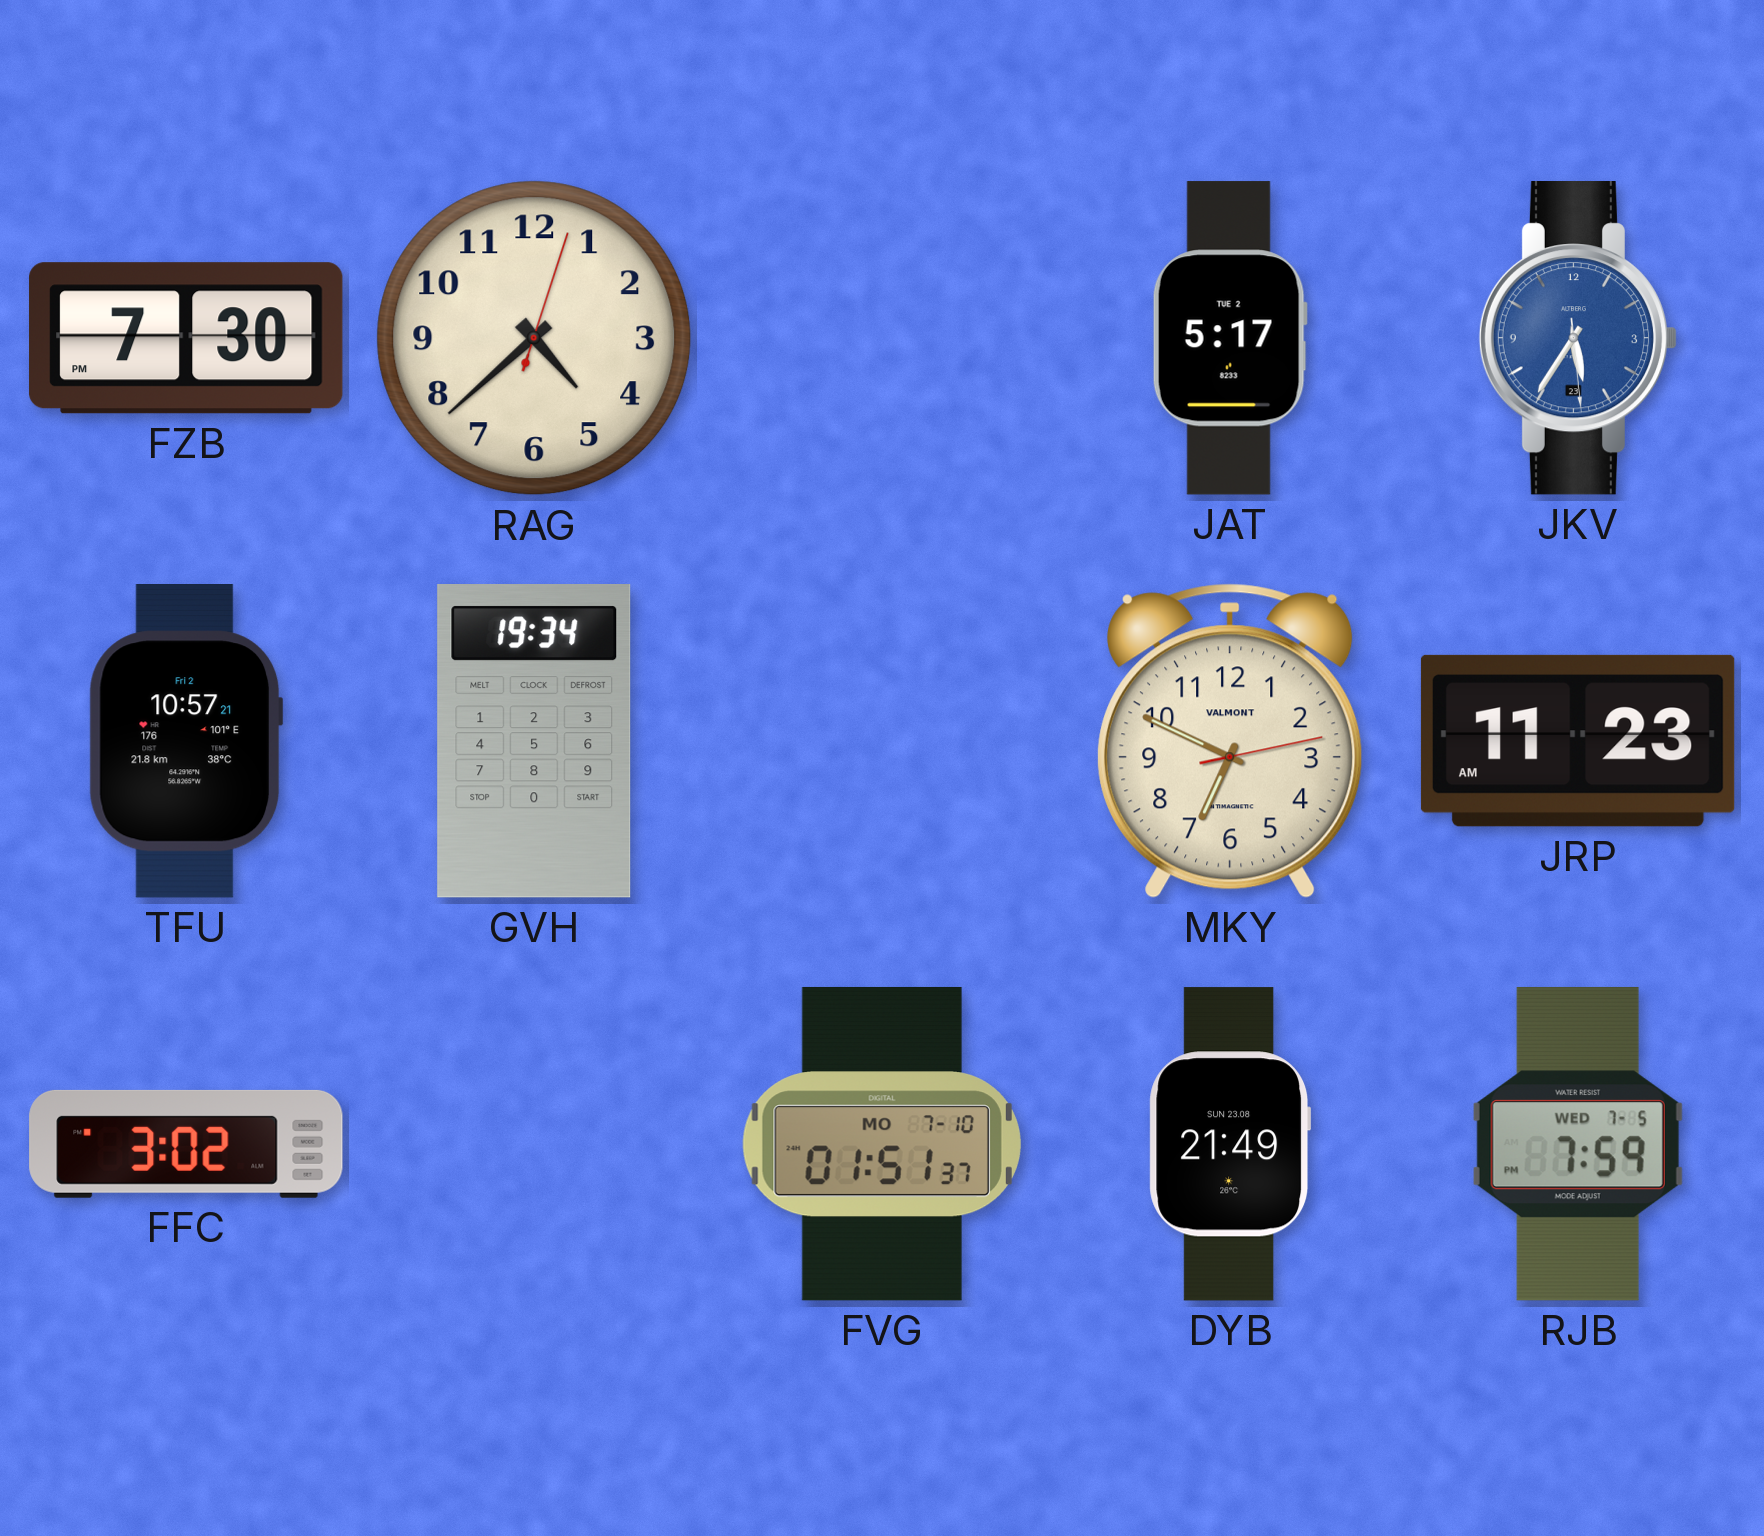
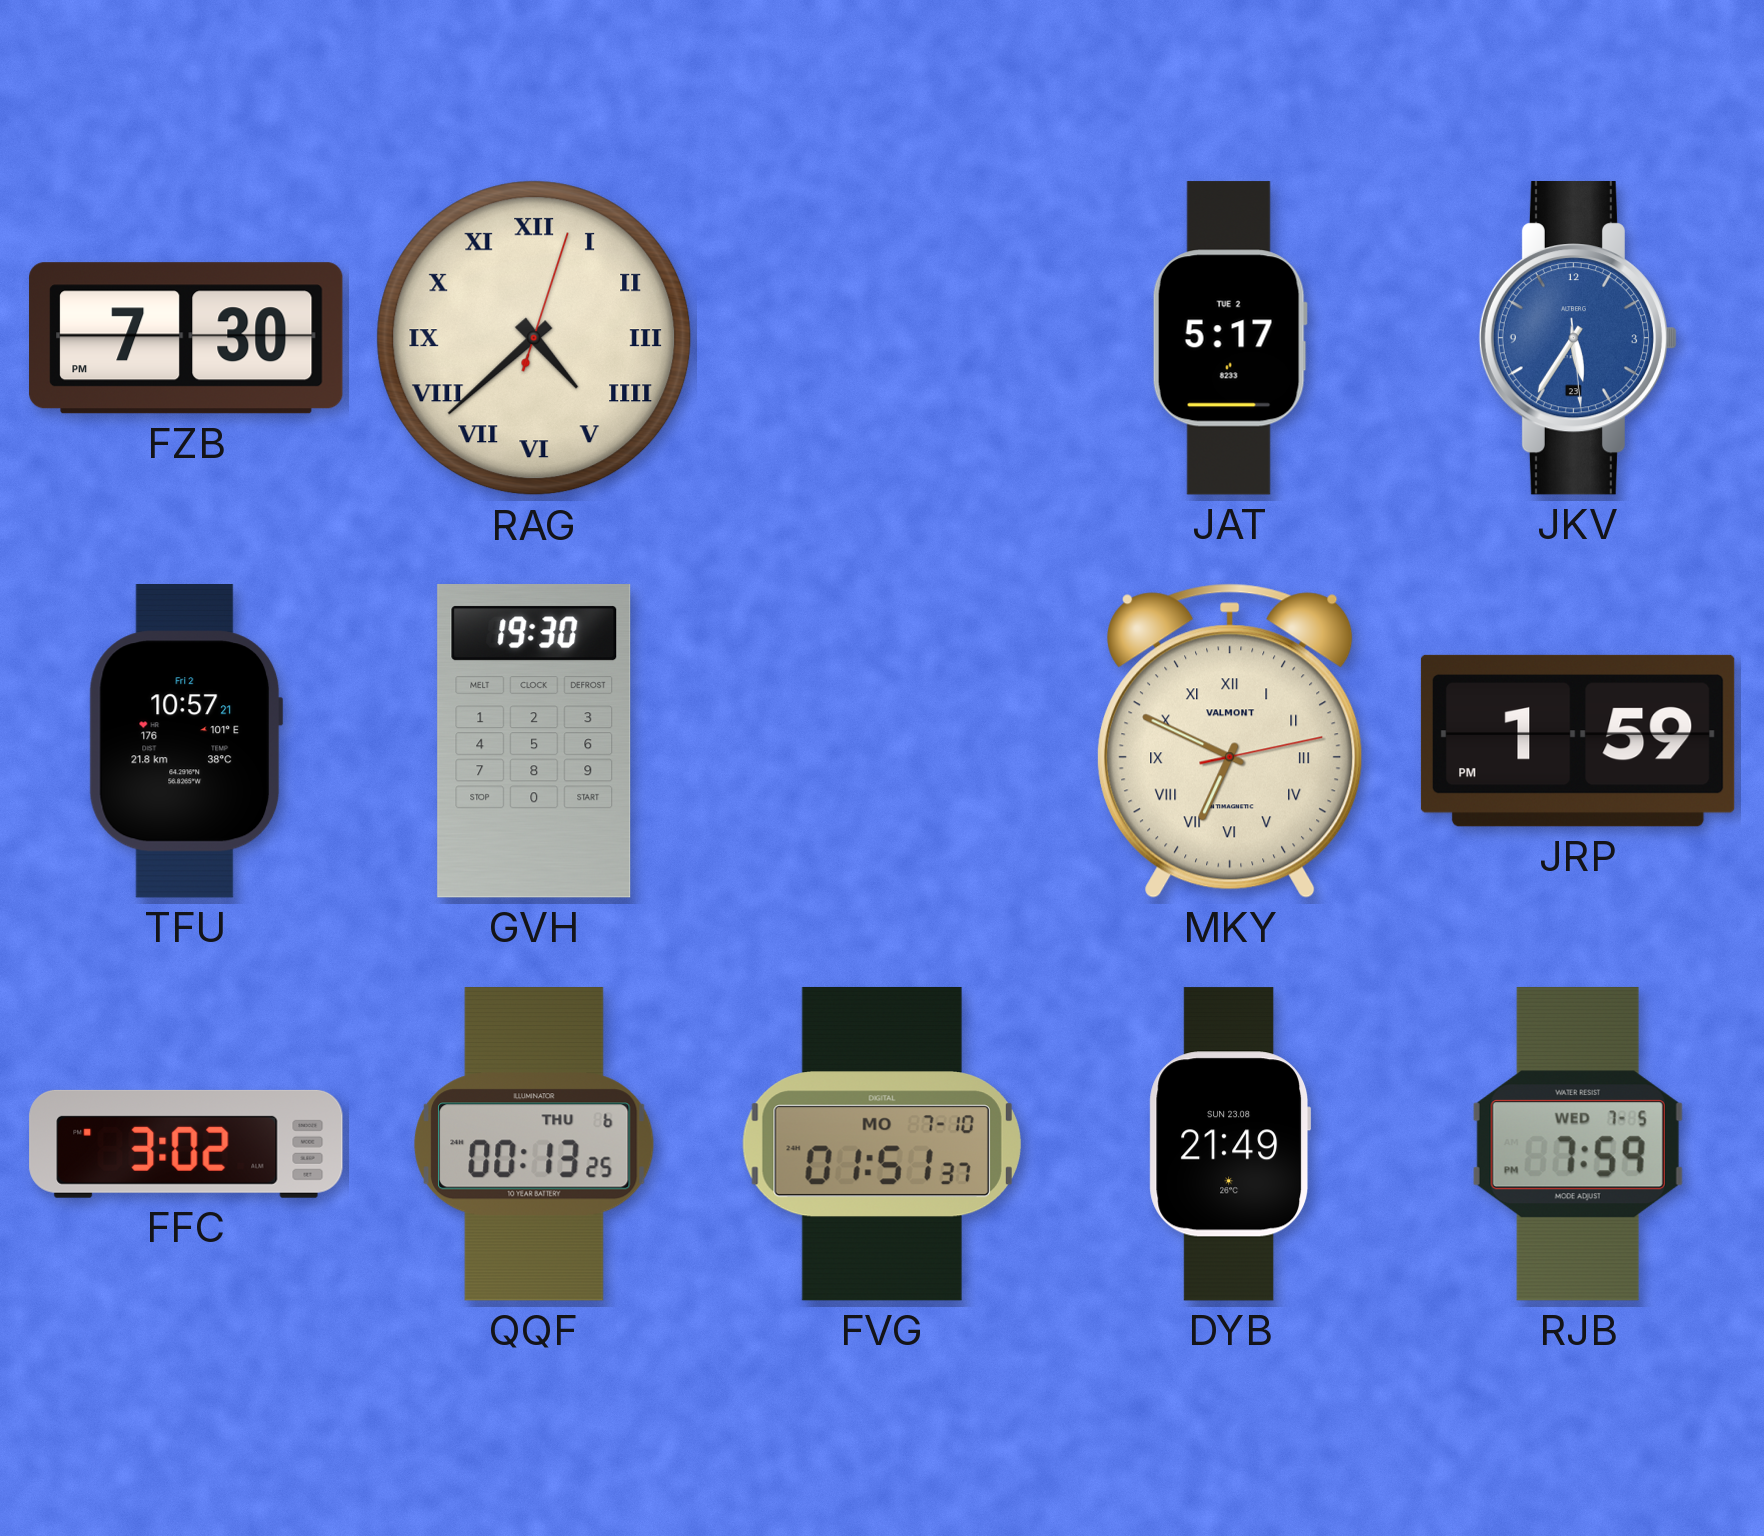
RAG numerals: Arabic -> Roman
GVH: 19:34 -> 19:30
MKY numerals: Arabic -> Roman
JRP: 11:23 -> 1:59
QQF: none -> 00:13
